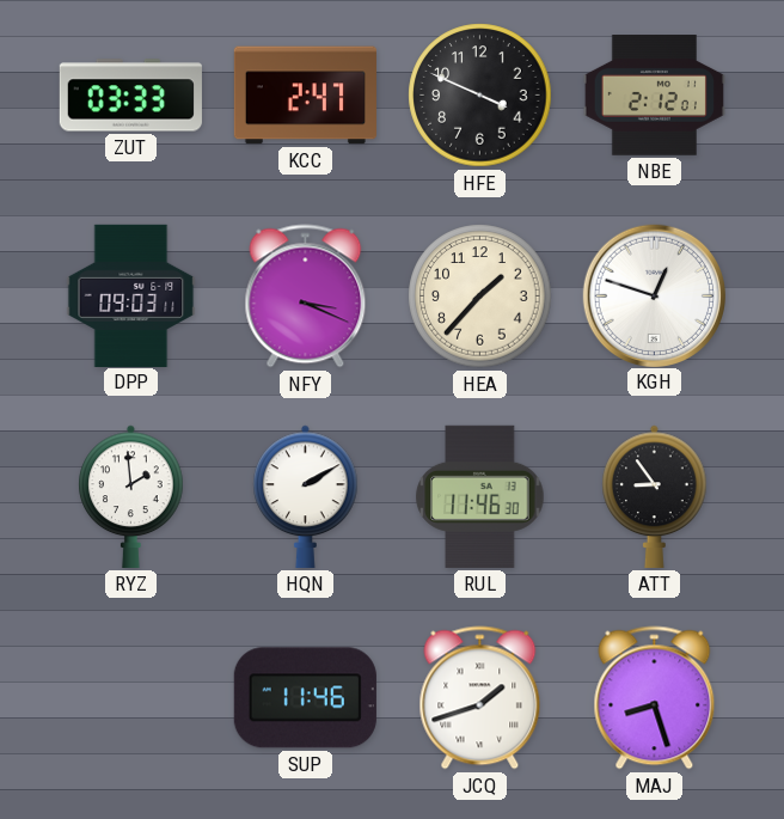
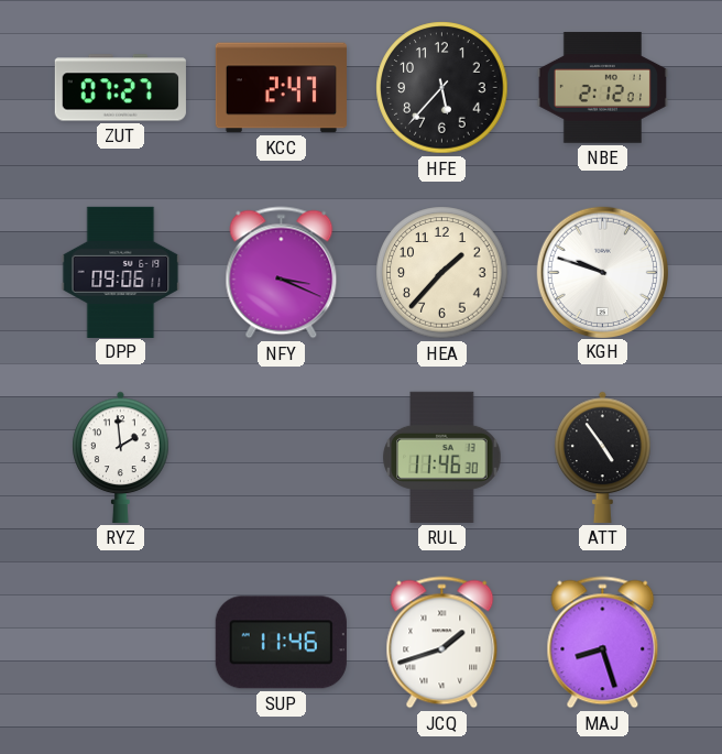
ZUT: 03:33 -> 07:27
HFE: 3:49 -> 5:37
DPP: 09:03 -> 09:06
KGH: 12:48 -> 9:48
HQN: 2:10 -> none
ATT: 8:54 -> 4:54
